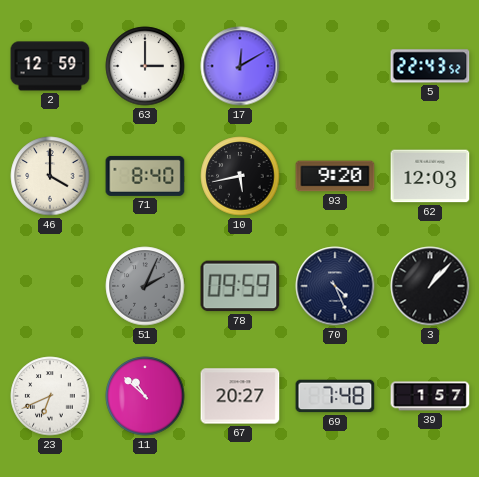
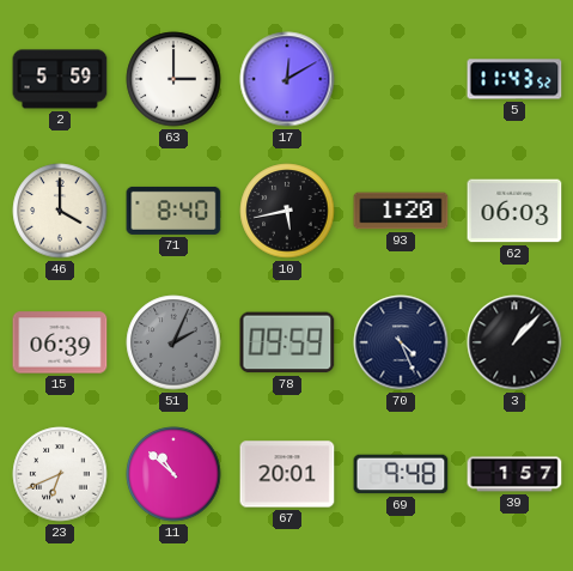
2: 12:59 -> 5:59
5: 22:43 -> 11:43
93: 9:20 -> 1:20
62: 12:03 -> 06:03
15: none -> 06:39
67: 20:27 -> 20:01
69: 7:48 -> 9:48
